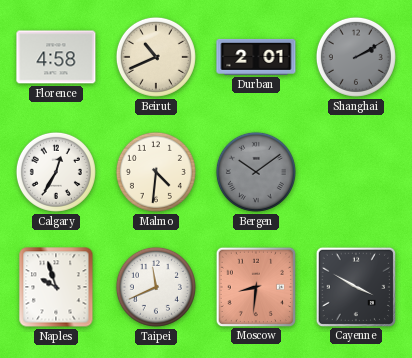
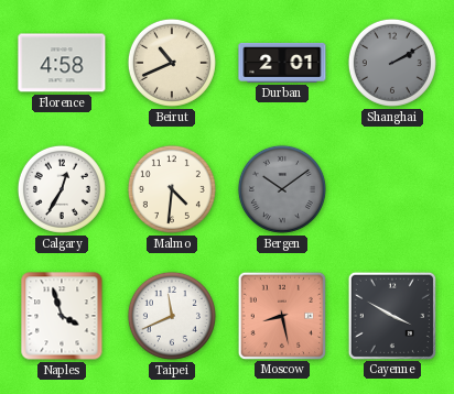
Naples: 9:57 -> 3:57
Moscow: 8:31 -> 8:28
